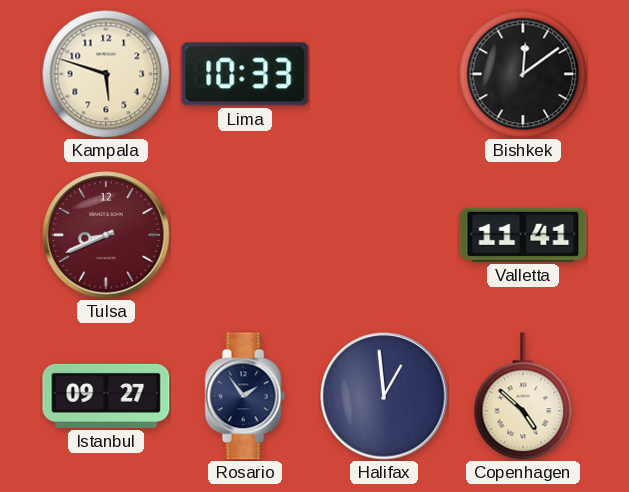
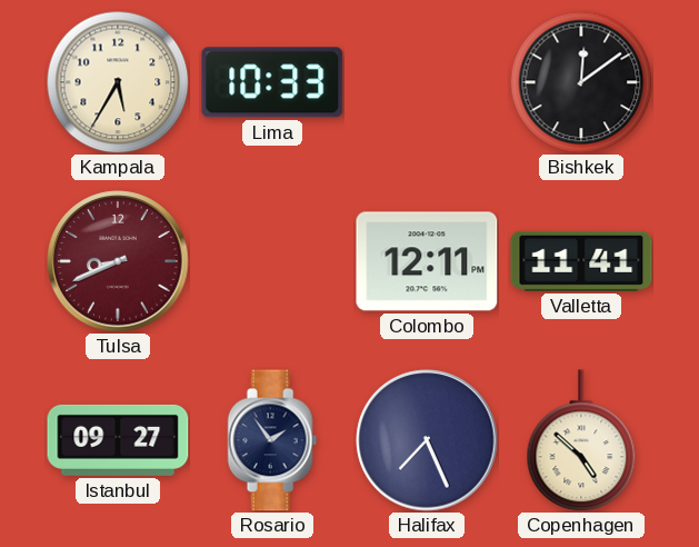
Kampala: 5:48 -> 5:35
Colombo: none -> 12:11
Halifax: 12:59 -> 7:26
